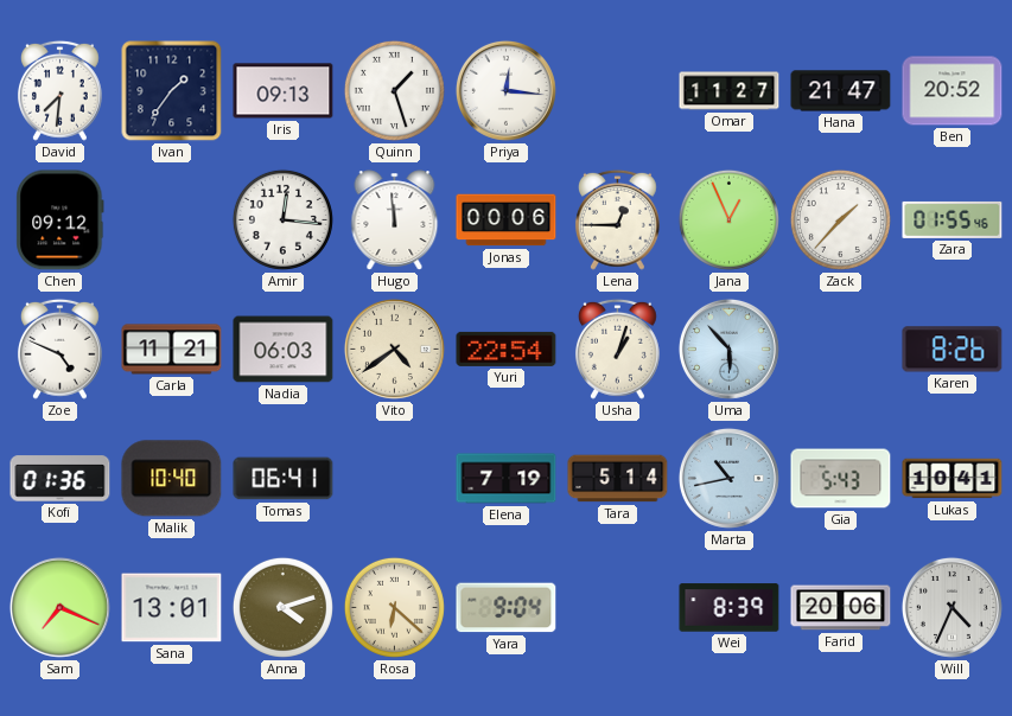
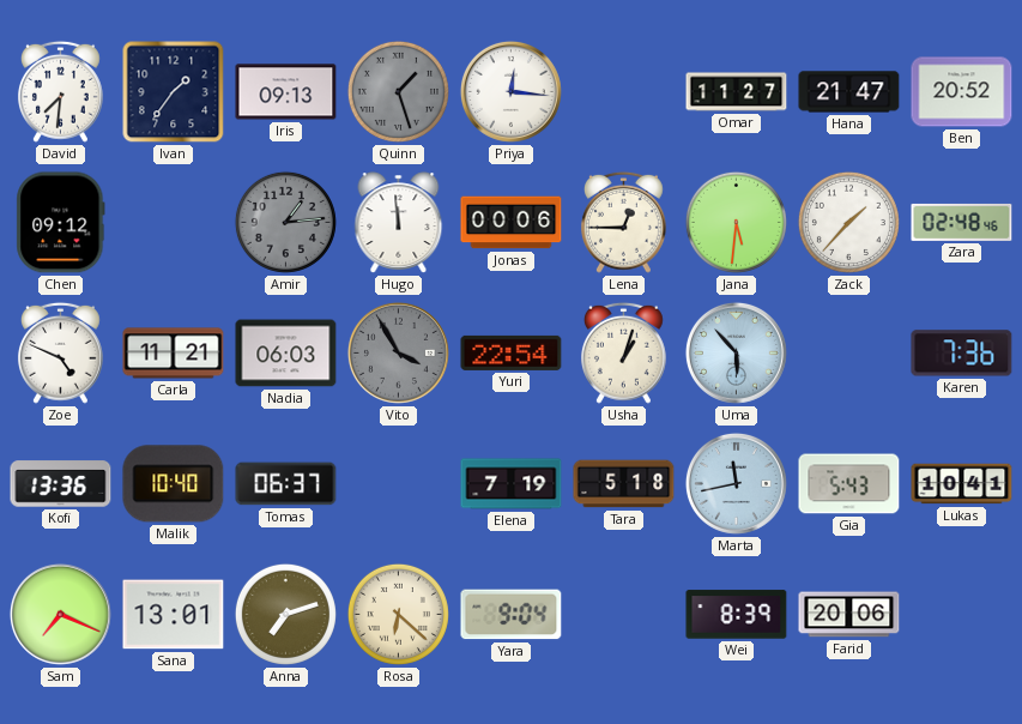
Quinn dial: white -> grey
Amir: 12:16 -> 1:14
Amir dial: white -> grey
Jana: 12:56 -> 5:31
Zara: 01:55 -> 02:48
Vito: 4:39 -> 3:55
Vito dial: cream -> grey
Karen: 8:26 -> 7:36
Kofi: 01:36 -> 13:36
Tomas: 06:41 -> 06:37
Tara: 5:14 -> 5:18
Marta: 10:43 -> 11:43
Anna: 4:12 -> 7:12
Will: 4:34 -> none
